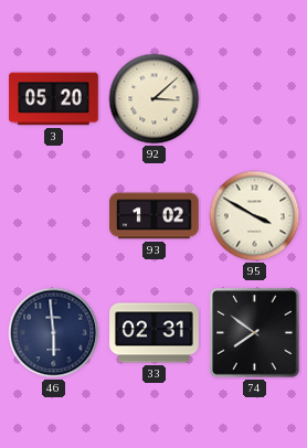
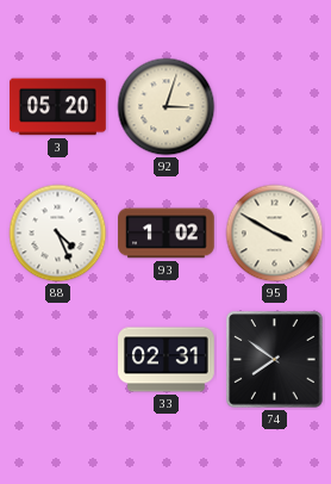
92: 3:08 -> 3:03
88: none -> 4:26
46: 5:59 -> none
